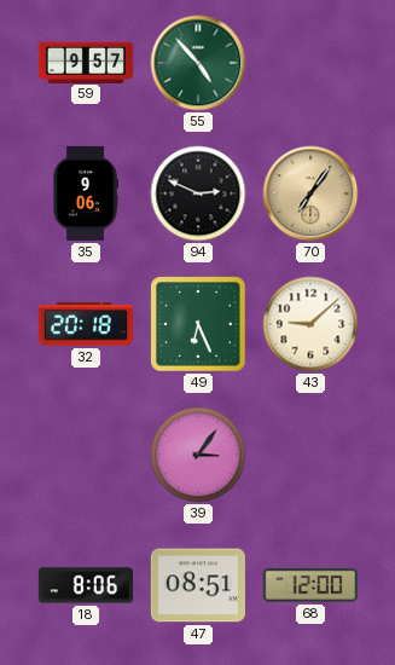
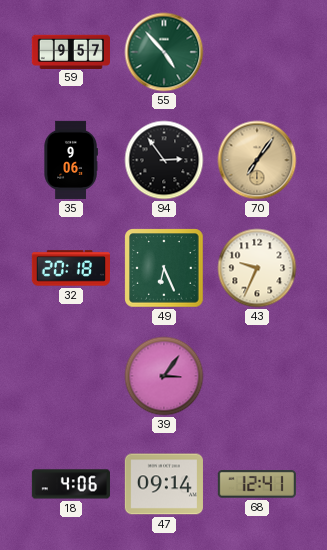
94: 2:49 -> 2:54
43: 9:08 -> 9:34
18: 8:06 -> 4:06
47: 08:51 -> 09:14
68: 12:00 -> 12:41
